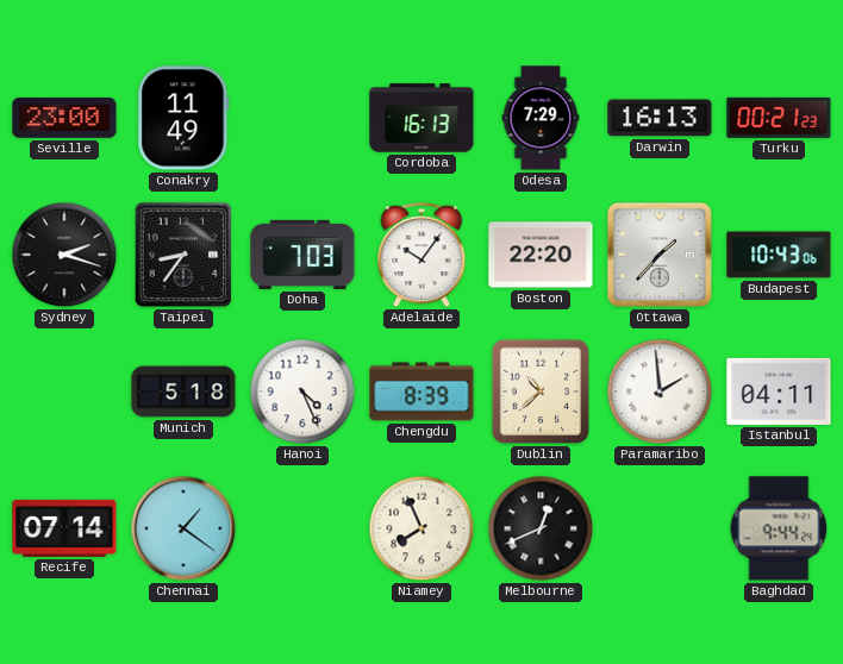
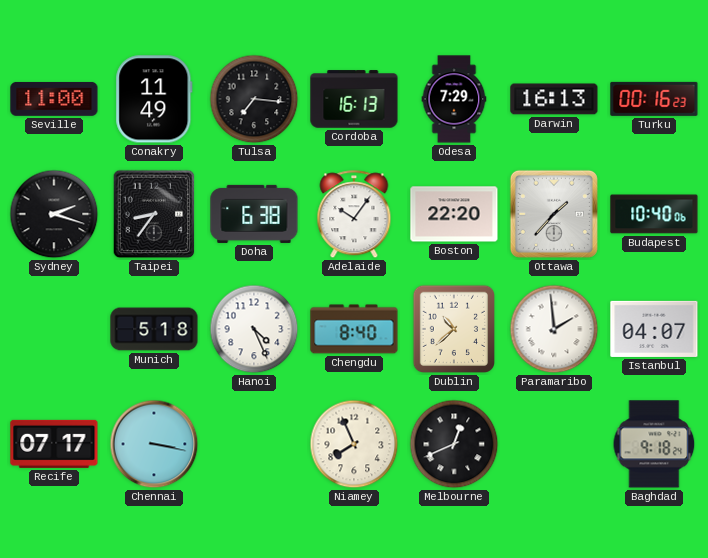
Seville: 23:00 -> 11:00
Tulsa: none -> 7:16
Turku: 00:21 -> 00:16
Doha: 7:03 -> 6:38
Budapest: 10:43 -> 10:40
Chengdu: 8:39 -> 8:40
Istanbul: 04:11 -> 04:07
Recife: 07:14 -> 07:17
Chennai: 1:21 -> 3:17
Baghdad: 9:44 -> 9:18
